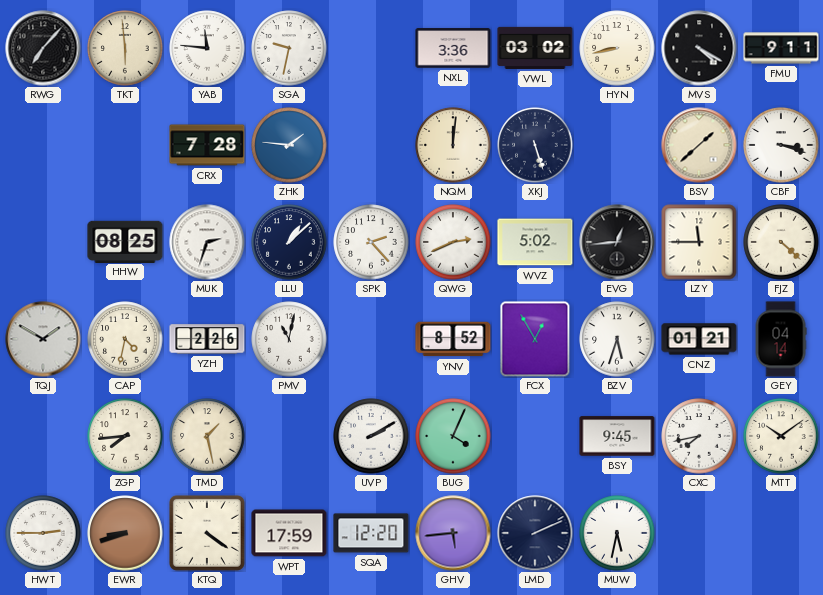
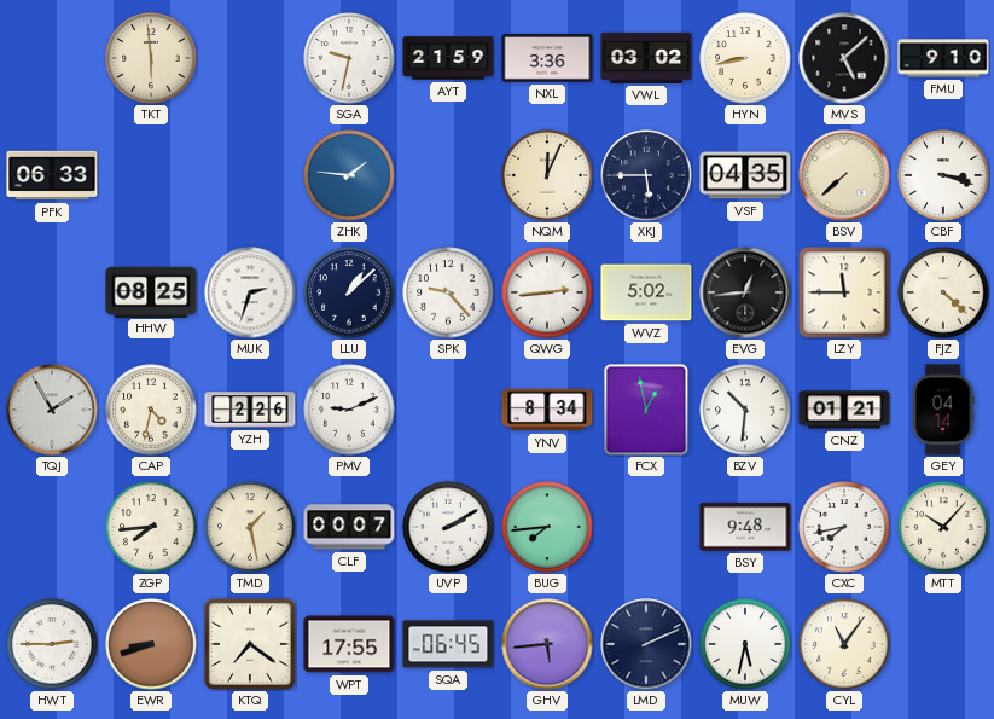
RWG: 7:07 -> none
YAB: 11:46 -> none
AYT: none -> 21:59
MVS: 4:20 -> 5:08
FMU: 9:11 -> 9:10
PFK: none -> 06:33
CRX: 7:28 -> none
NQM: 12:01 -> 12:04
XKJ: 5:27 -> 5:45
VSF: none -> 04:35
BSV: 1:38 -> 7:38
SPK: 2:23 -> 9:23
QWG: 2:41 -> 2:44
TQJ: 1:50 -> 1:55
PMV: 11:02 -> 9:11
YNV: 8:52 -> 8:34
FCX: 12:55 -> 12:58
BZV: 5:33 -> 10:31
CLF: none -> 00:07
BUG: 4:04 -> 7:44
BSY: 9:45 -> 9:48
MTT: 10:09 -> 10:07
KTQ: 4:21 -> 7:21
WPT: 17:59 -> 17:55
SQA: 12:20 -> 06:45
CYL: none -> 11:06
